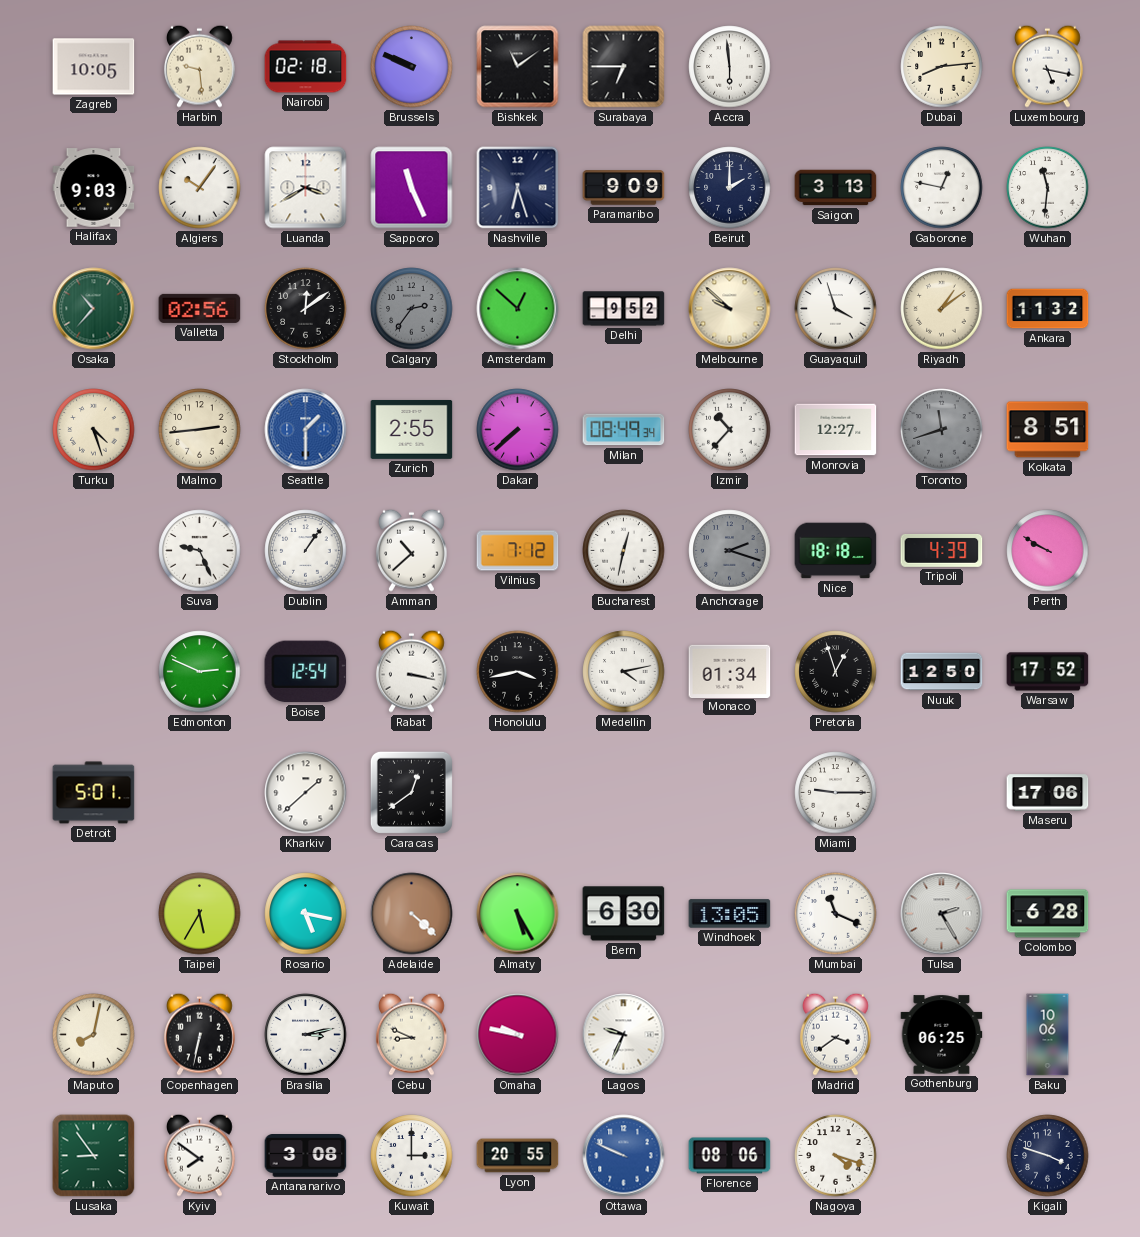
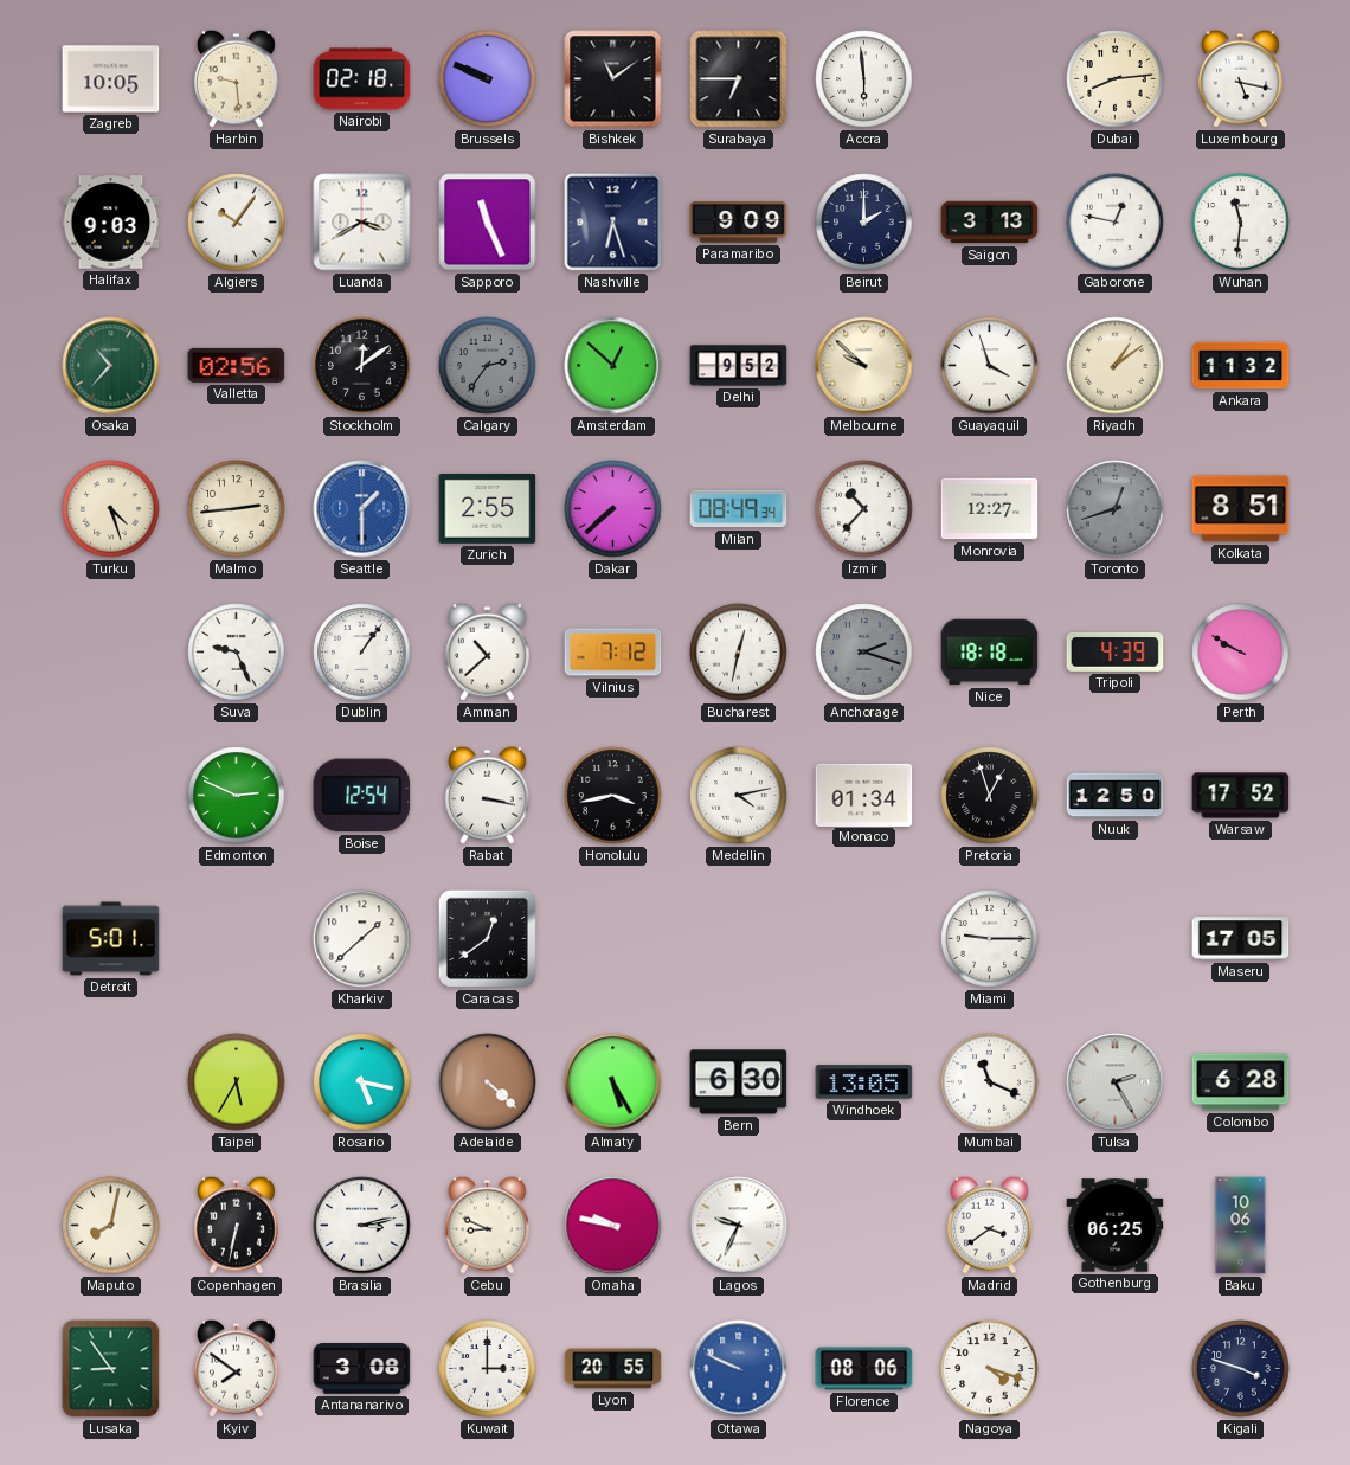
Toronto: 11:42 -> 12:42
Maseru: 17:06 -> 17:05
